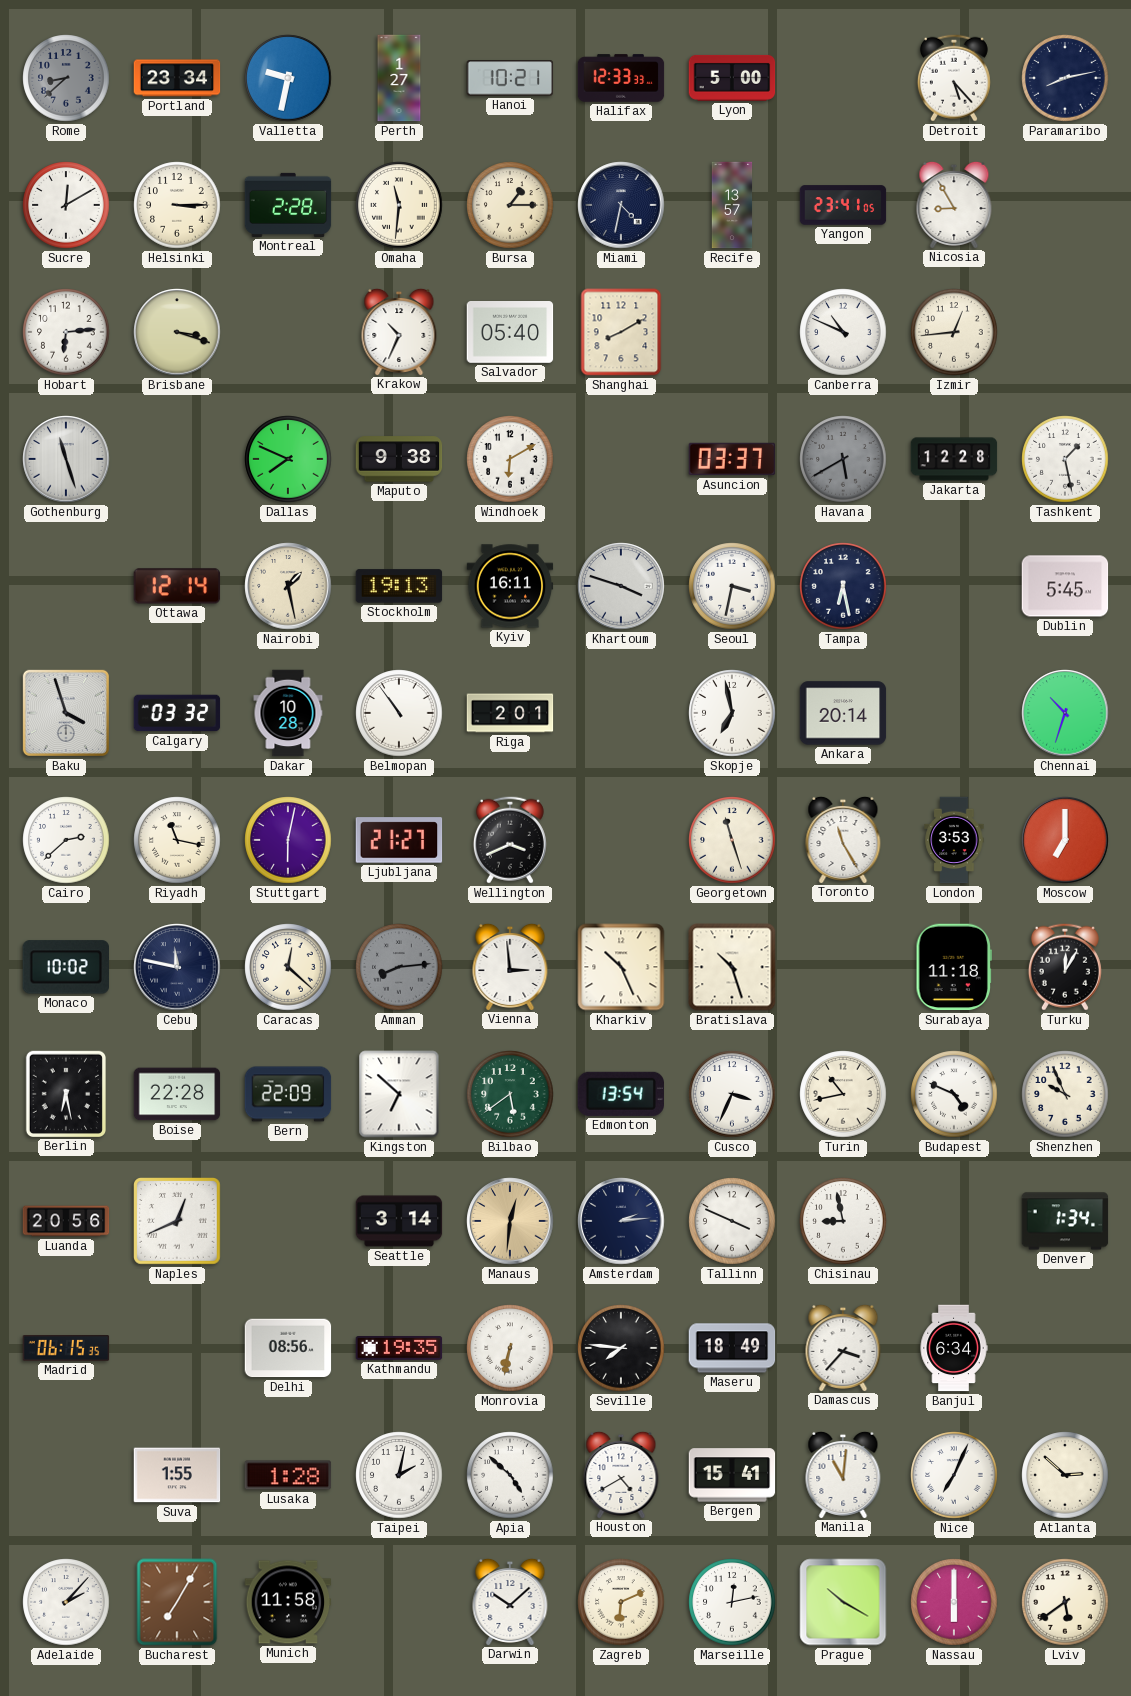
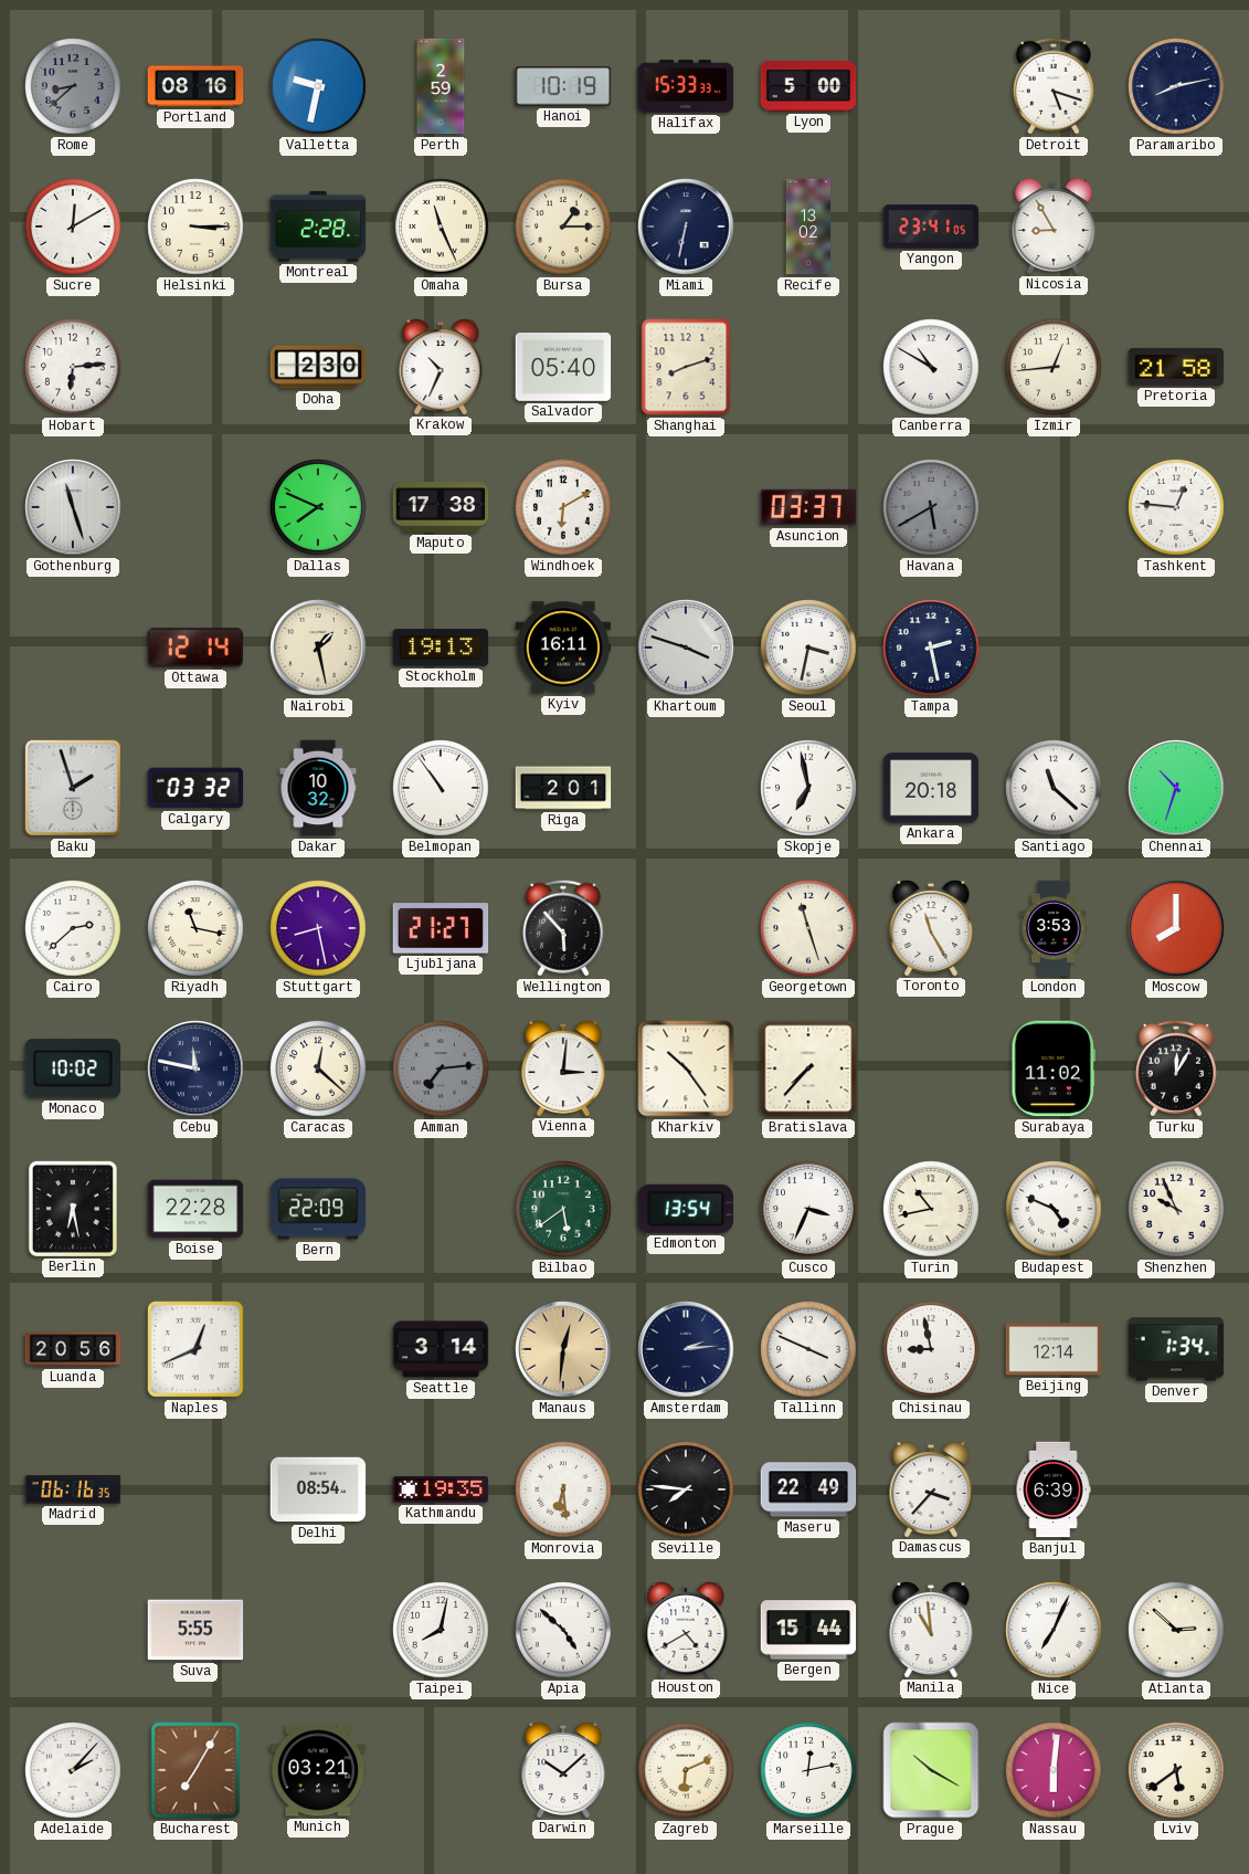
Portland: 23:34 -> 08:16
Perth: 1:27 -> 2:59
Hanoi: 10:21 -> 10:19
Halifax: 12:33 -> 15:33
Detroit: 5:23 -> 5:18
Omaha: 11:31 -> 11:26
Miami: 4:32 -> 6:32
Recife: 13:57 -> 13:02
Brisbane: 3:18 -> none
Doha: none -> 2:30
Shanghai: 8:10 -> 8:12
Canberra: 10:49 -> 10:50
Pretoria: none -> 21:58
Maputo: 9:38 -> 17:38
Jakarta: 12:28 -> none
Tashkent: 1:28 -> 12:46
Tampa: 6:28 -> 2:28
Dublin: 5:45 -> none
Baku: 3:57 -> 1:57
Dakar: 10:28 -> 10:32
Ankara: 20:14 -> 20:18
Santiago: none -> 11:22
Stuttgart: 6:02 -> 8:28
Wellington: 3:41 -> 5:53
Moscow: 7:00 -> 8:00
Amman: 8:14 -> 7:14
Vienna: 2:59 -> 3:01
Kharkiv: 10:26 -> 10:24
Bratislava: 10:27 -> 7:37
Surabaya: 11:18 -> 11:02
Kingston: 6:52 -> none
Beijing: none -> 12:14
Madrid: 06:15 -> 06:16
Delhi: 08:56 -> 08:54
Monrovia: 6:32 -> 6:29
Maseru: 18:49 -> 22:49
Banjul: 6:34 -> 6:39
Suva: 1:55 -> 5:55
Lusaka: 1:28 -> none
Taipei: 2:02 -> 8:02
Bergen: 15:41 -> 15:44
Manila: 11:01 -> 10:59
Munich: 11:58 -> 03:21
Nassau: 6:00 -> 6:01
